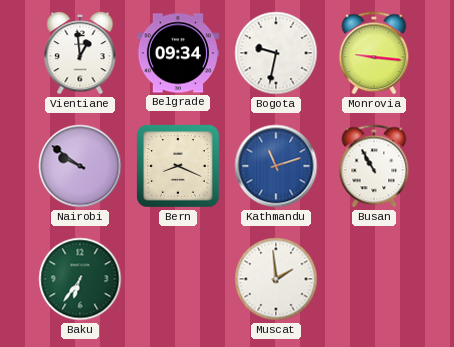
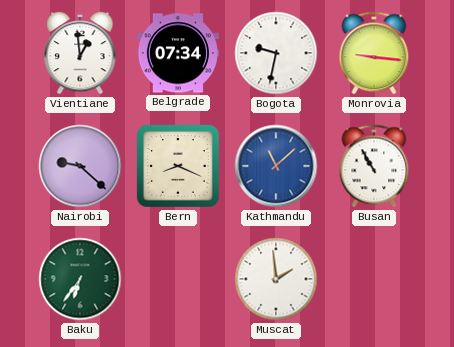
Belgrade: 09:34 -> 07:34
Nairobi: 9:51 -> 9:22
Kathmandu: 11:12 -> 11:08
